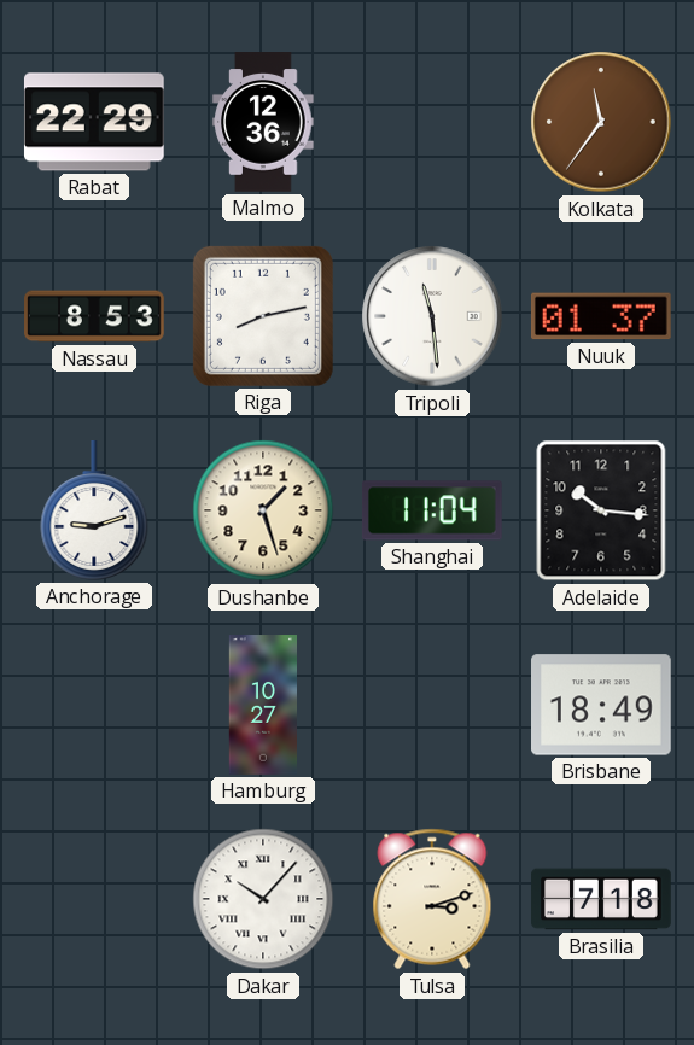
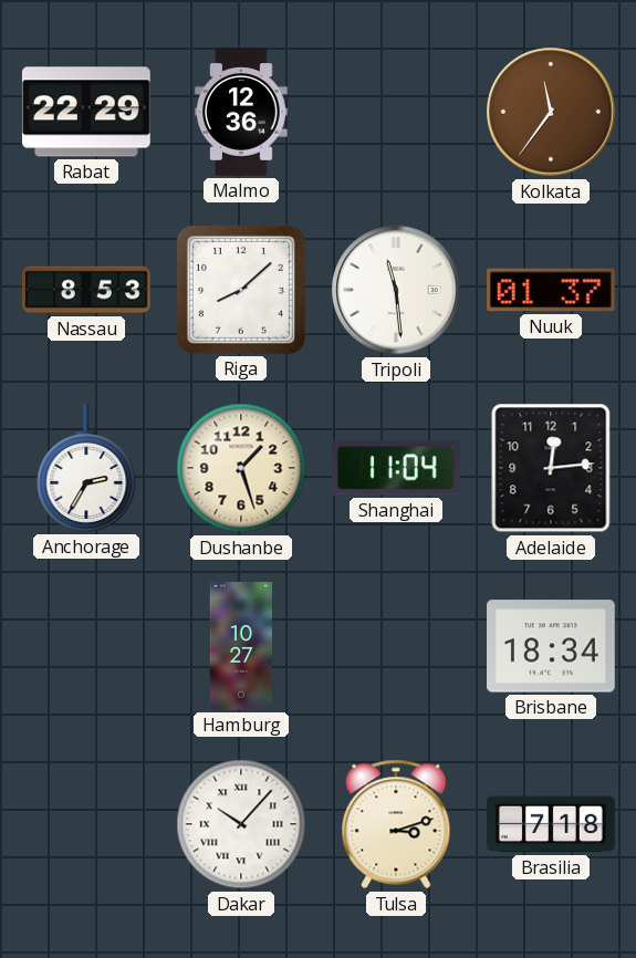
Riga: 8:13 -> 8:08
Anchorage: 9:12 -> 2:35
Adelaide: 10:16 -> 12:14
Brisbane: 18:49 -> 18:34
